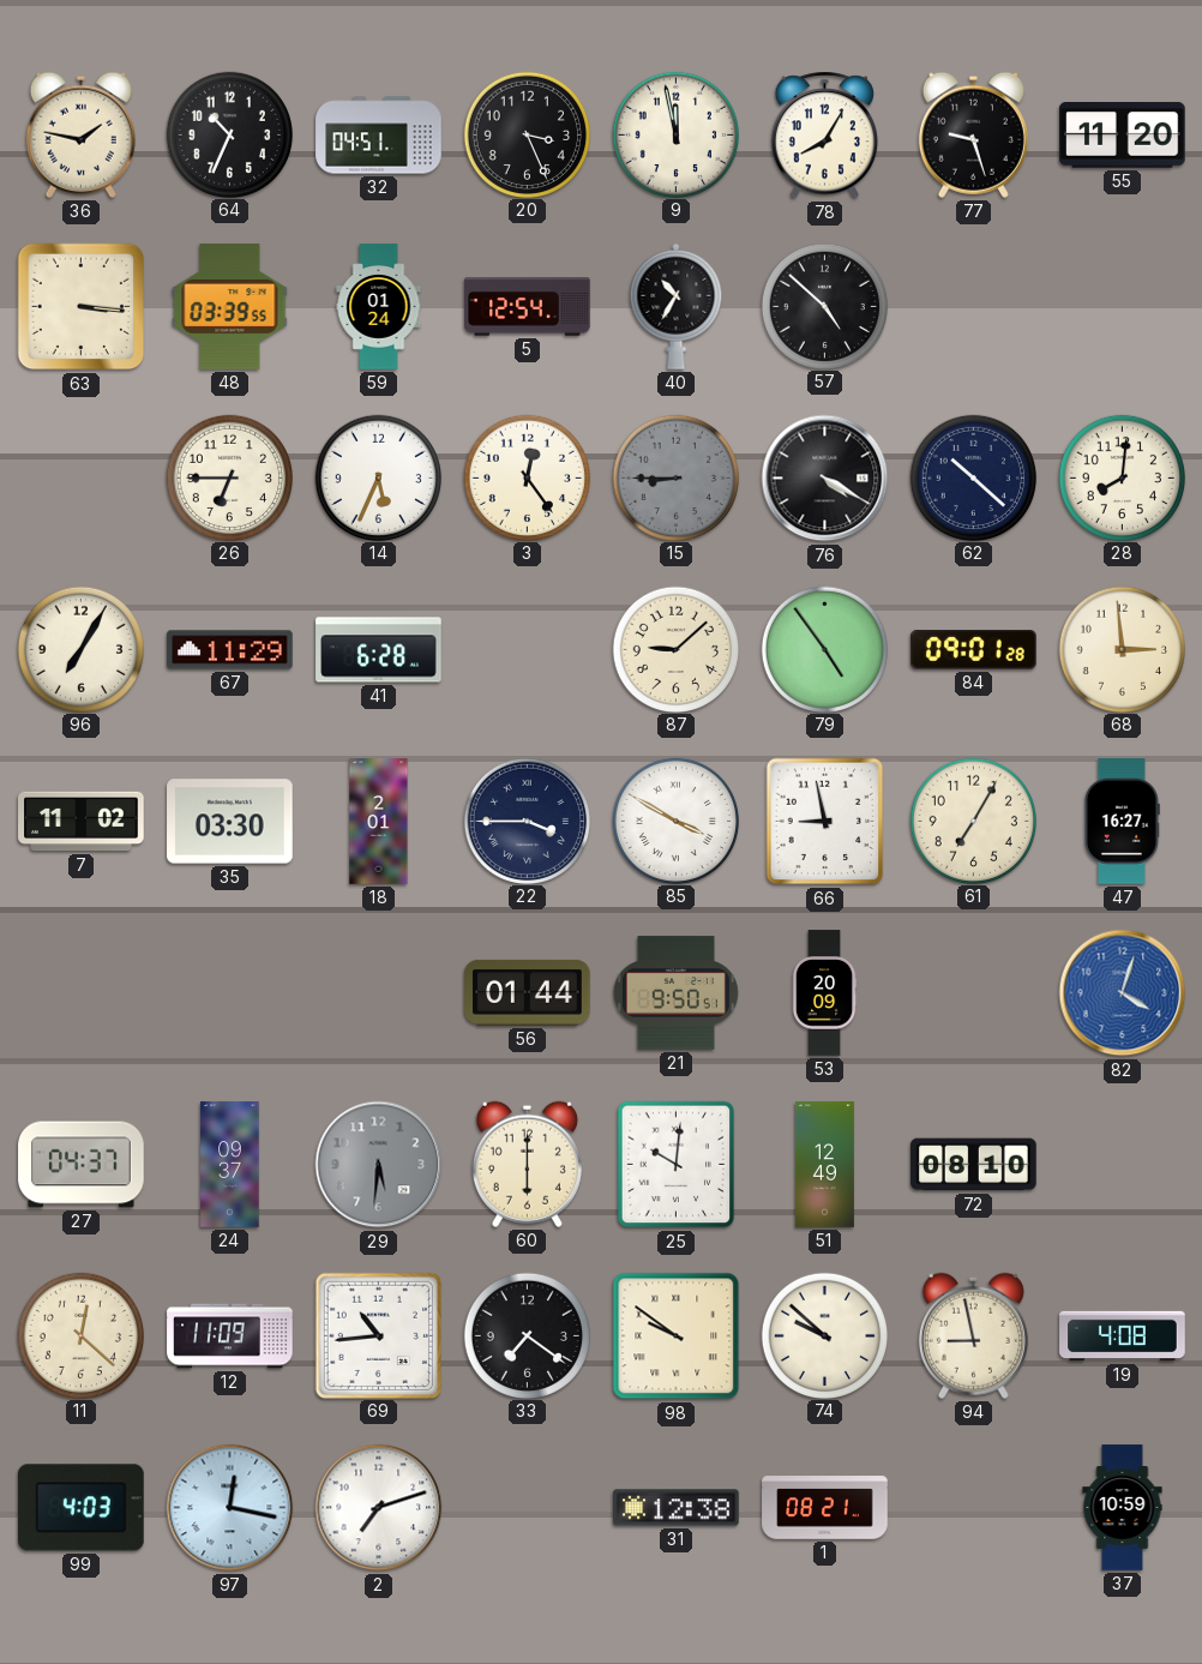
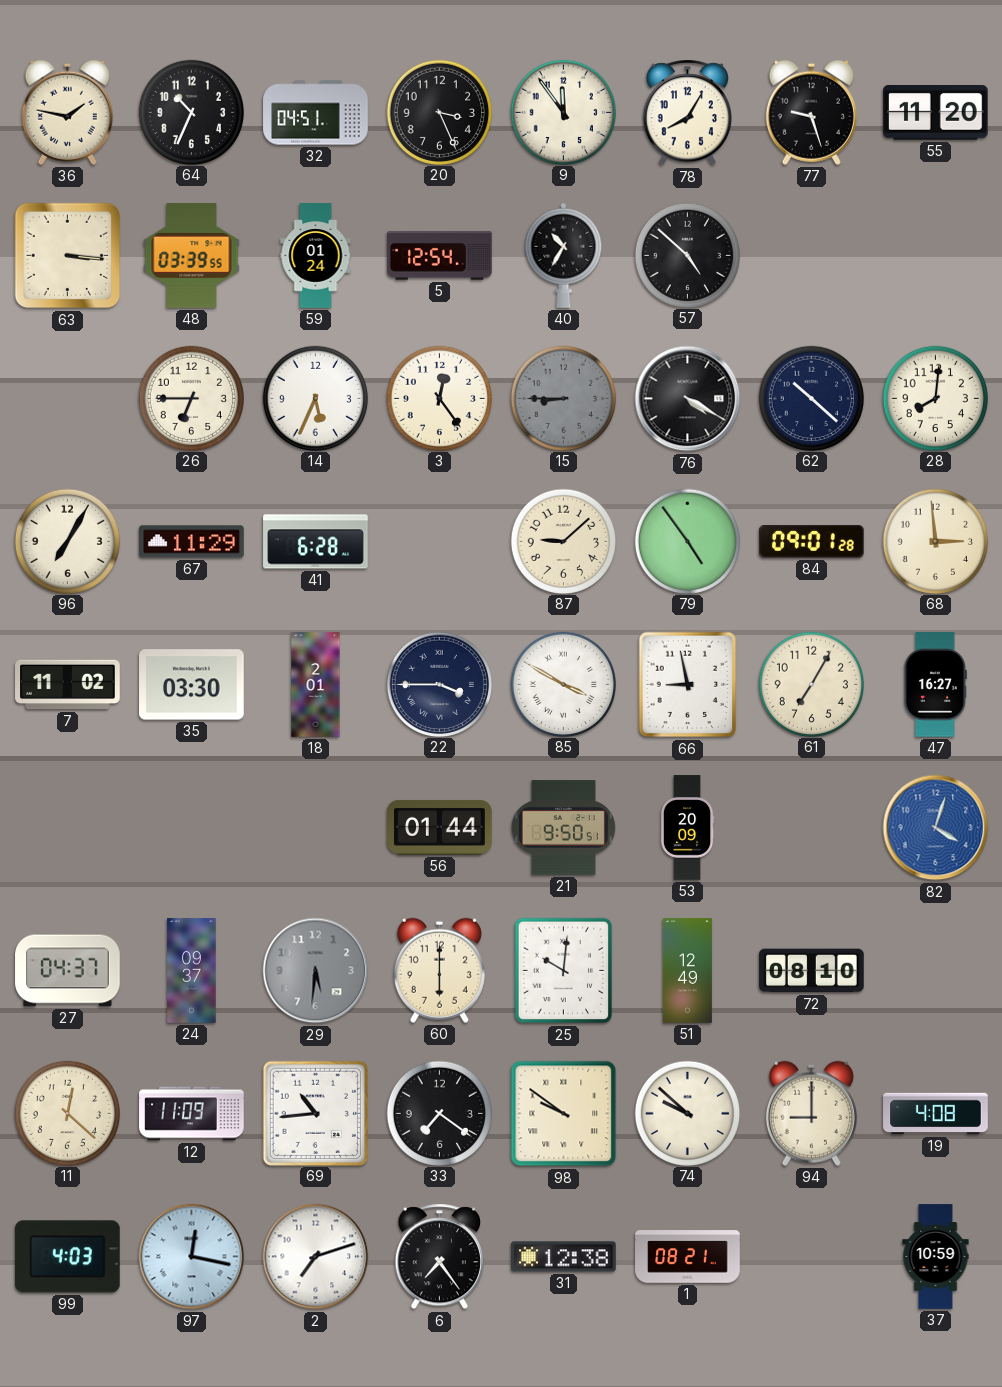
9: 11:58 -> 11:54
94: 8:58 -> 9:00
6: none -> 7:24
